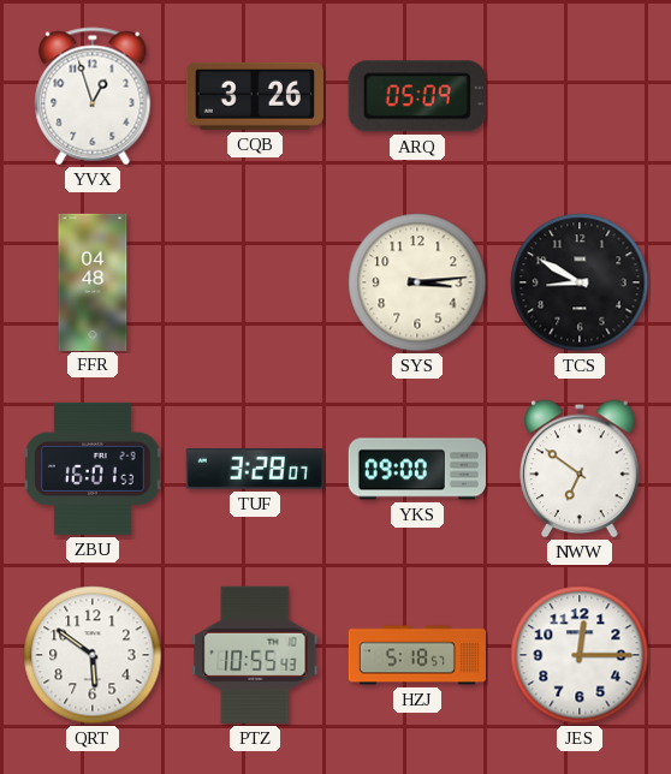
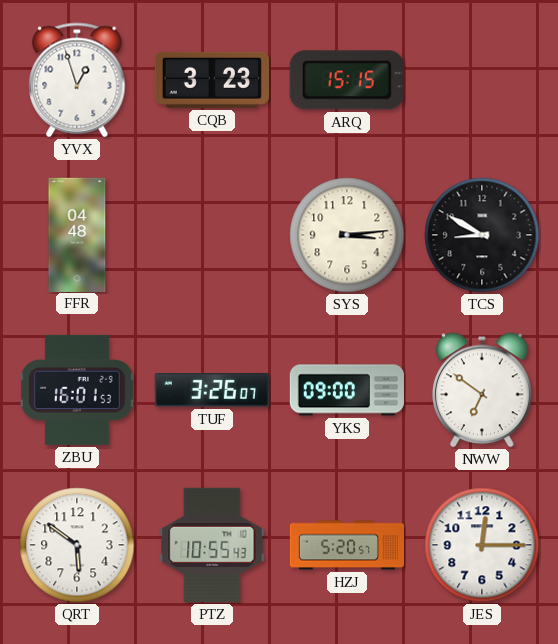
CQB: 3:26 -> 3:23
ARQ: 05:09 -> 15:15
TUF: 3:28 -> 3:26
HZJ: 5:18 -> 5:20
